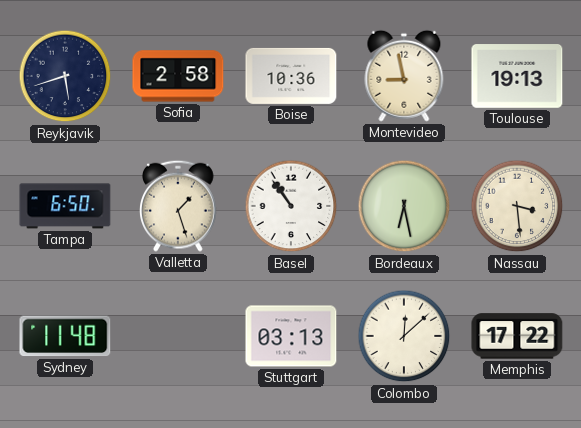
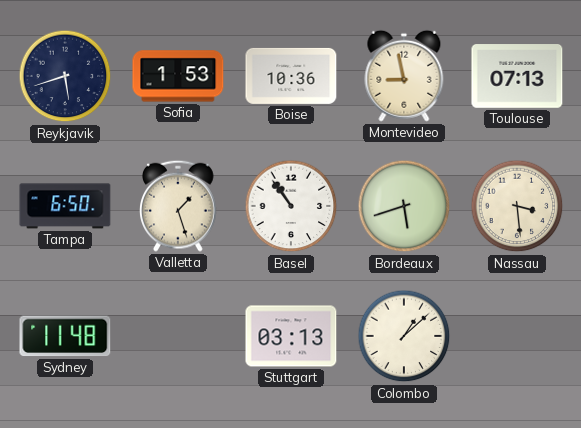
Sofia: 2:58 -> 1:53
Toulouse: 19:13 -> 07:13
Bordeaux: 6:28 -> 5:42
Colombo: 12:08 -> 1:08
Memphis: 17:22 -> none
